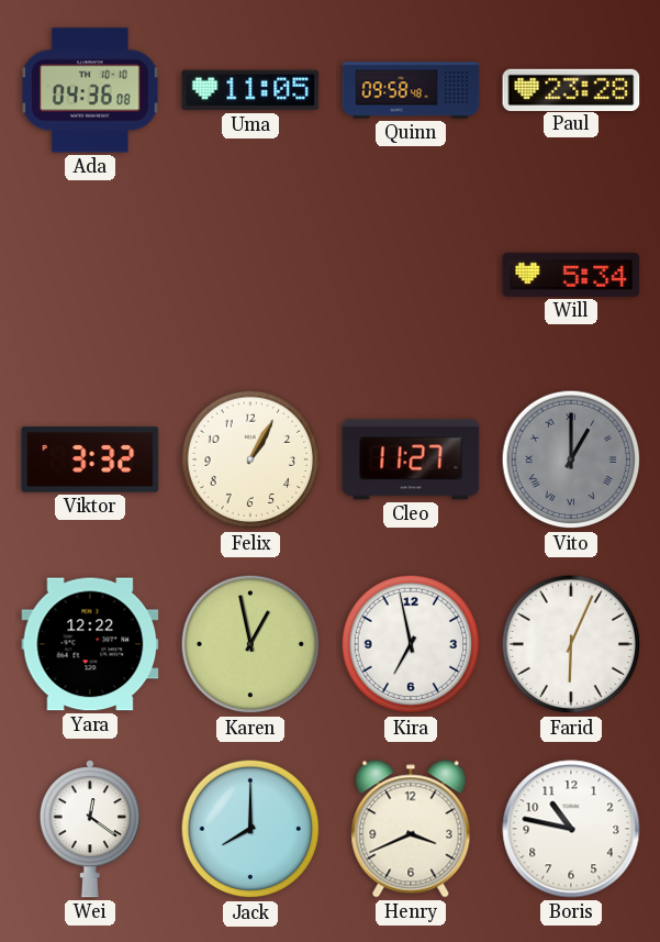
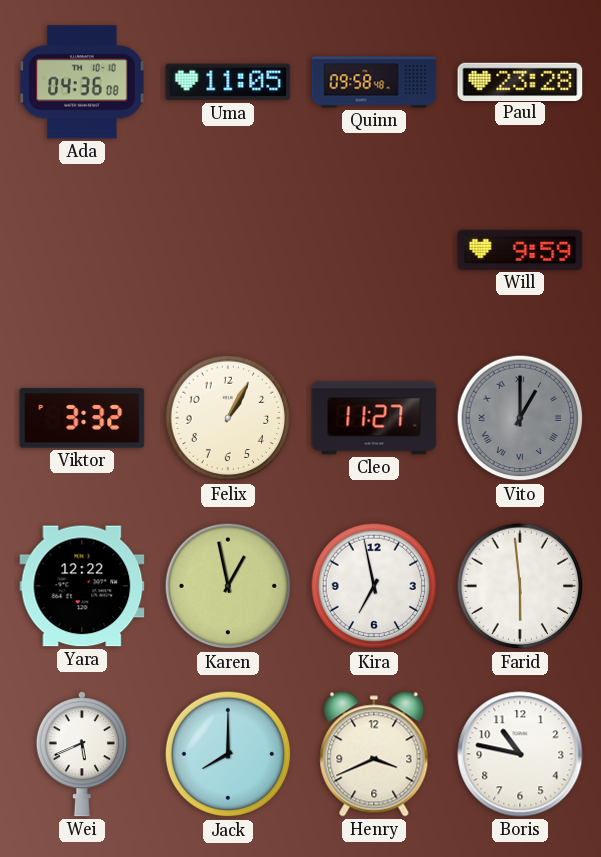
Will: 5:34 -> 9:59
Farid: 6:04 -> 5:59
Wei: 12:21 -> 5:41
